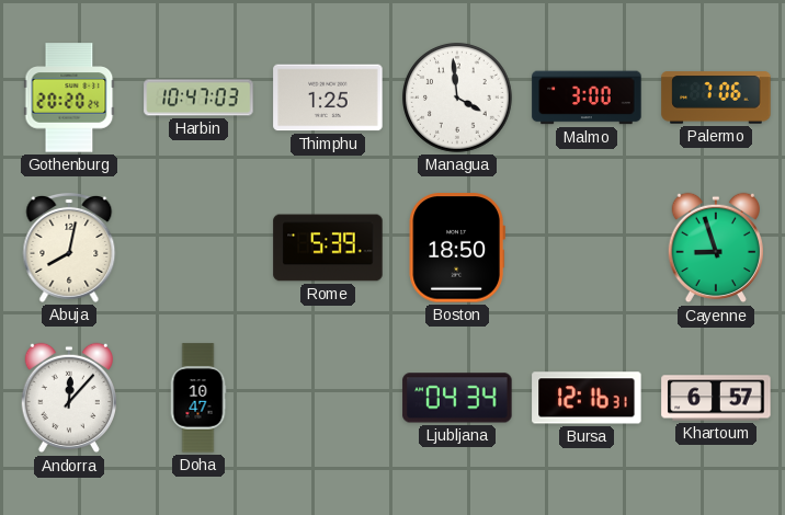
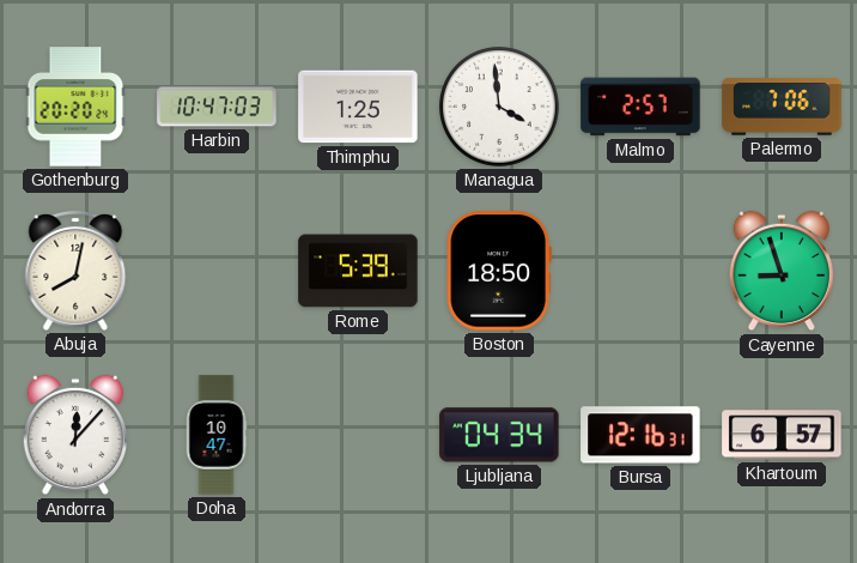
Malmo: 3:00 -> 2:57
